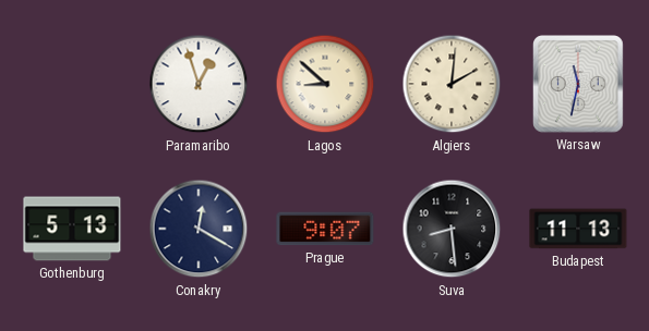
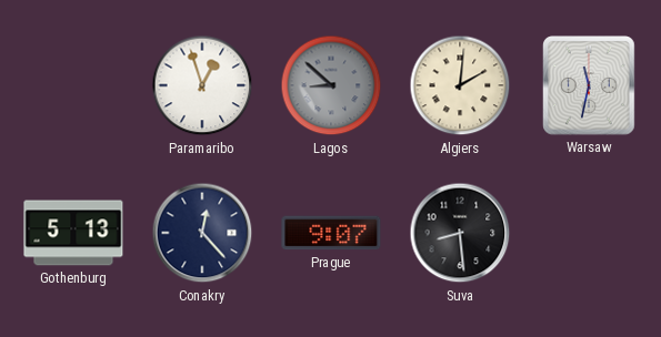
Lagos dial: cream -> grey
Conakry: 12:20 -> 12:23
Budapest: 11:13 -> none
